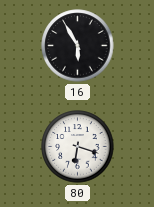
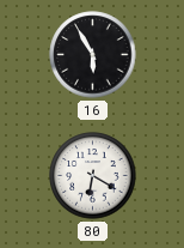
80: 6:18 -> 6:20
